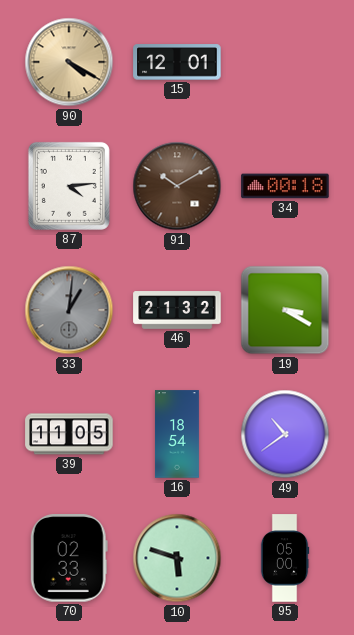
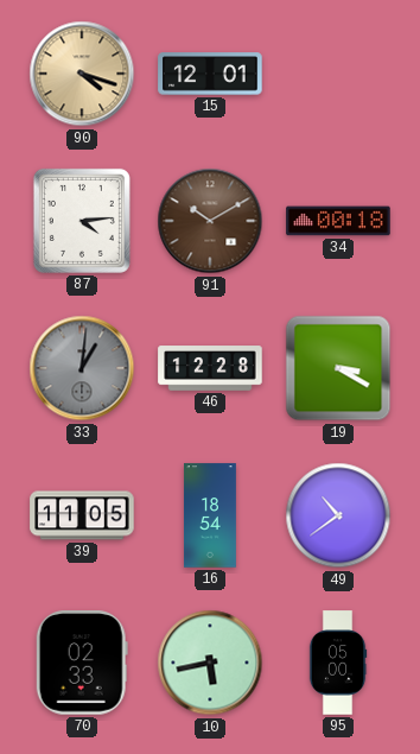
90: 4:20 -> 4:18
46: 21:32 -> 12:28
10: 5:48 -> 5:43
